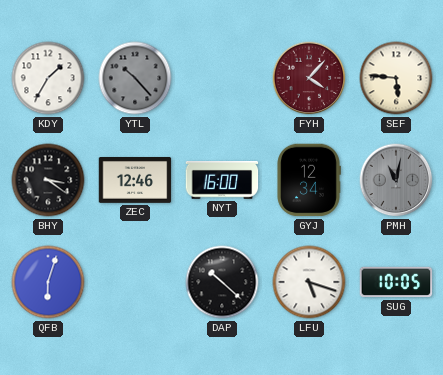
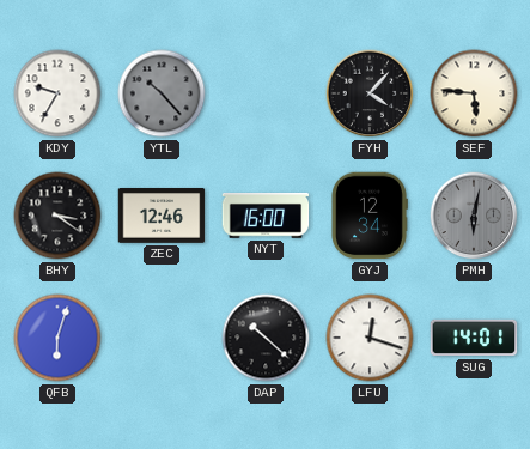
KDY: 1:35 -> 9:35
FYH dial: burgundy -> black
PMH: 11:02 -> 6:02
LFU: 5:18 -> 12:18
SUG: 10:05 -> 14:01
